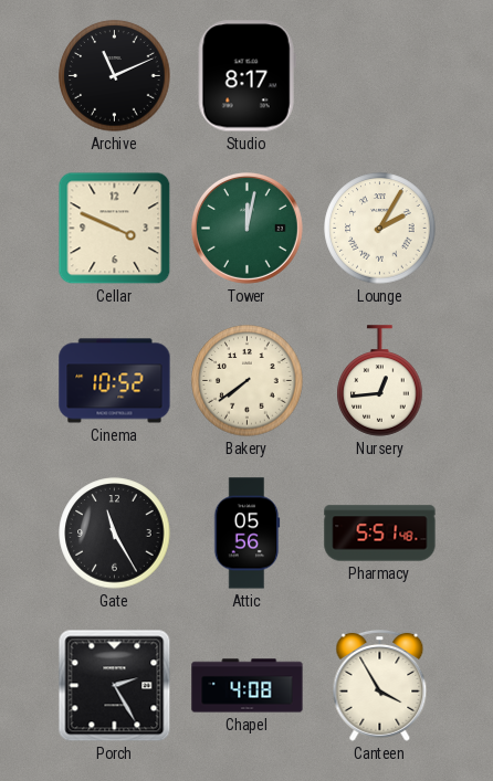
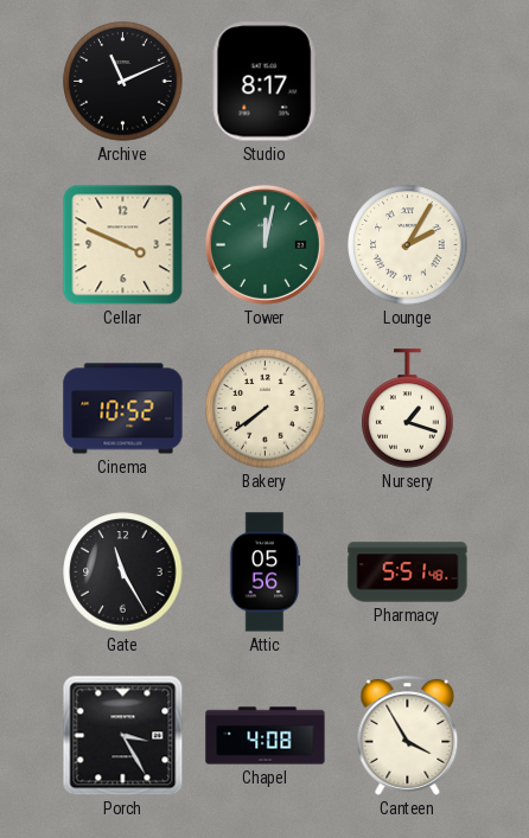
Nursery: 12:44 -> 1:18
Porch: 2:25 -> 3:25
